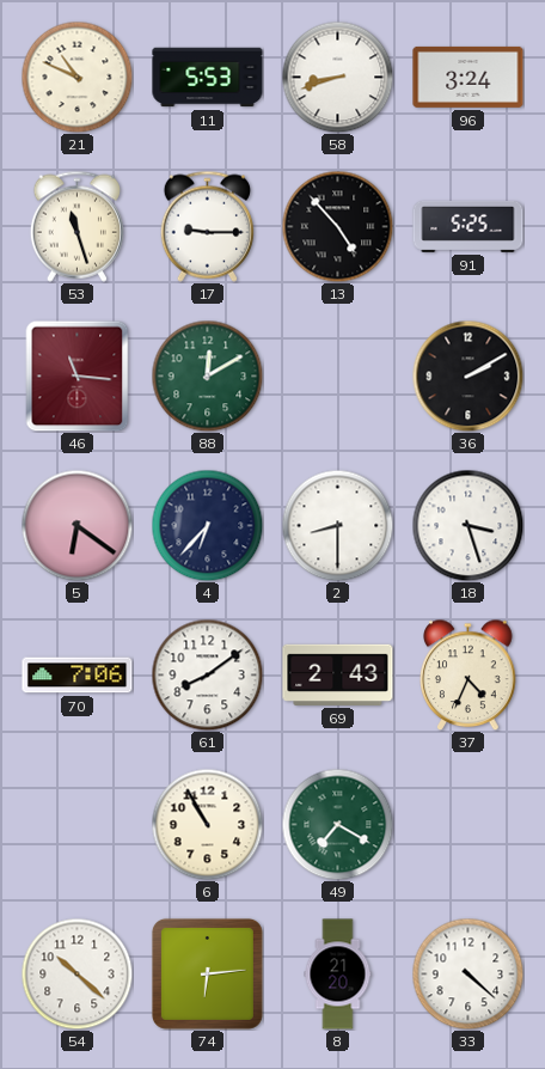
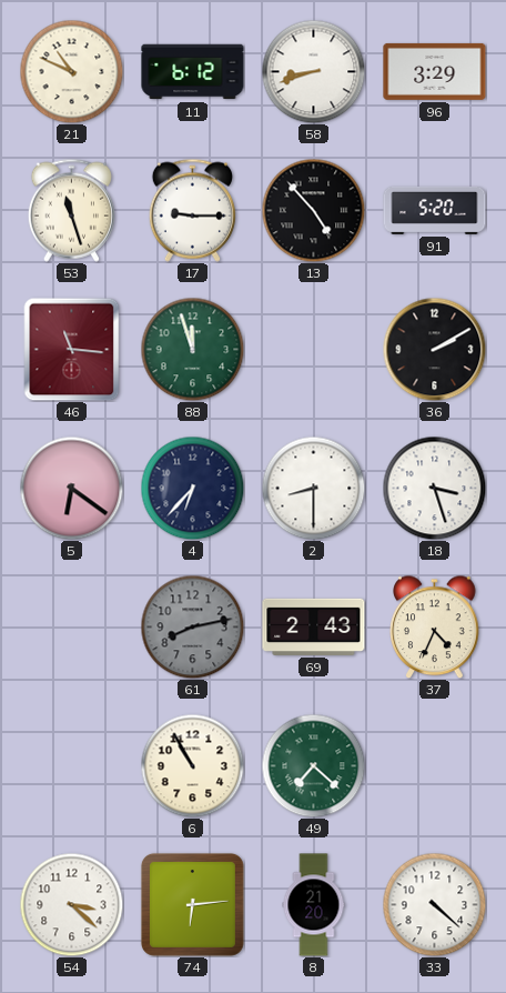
11: 5:53 -> 6:12
96: 3:24 -> 3:29
91: 5:25 -> 5:20
88: 12:10 -> 11:57
70: 7:06 -> none
61: 8:09 -> 8:13
61 dial: white -> grey
49: 7:20 -> 7:22
54: 10:22 -> 3:22
